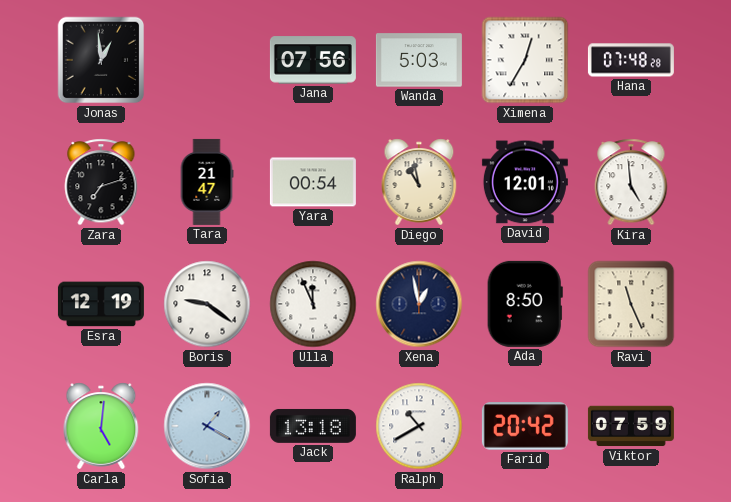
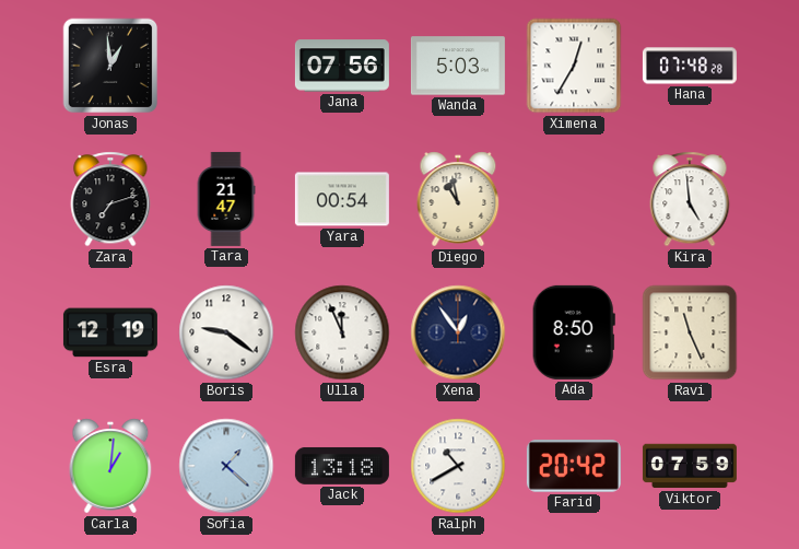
David: 12:01 -> none
Xena: 12:58 -> 12:54
Carla: 5:01 -> 1:01
Sofia: 1:20 -> 1:22
